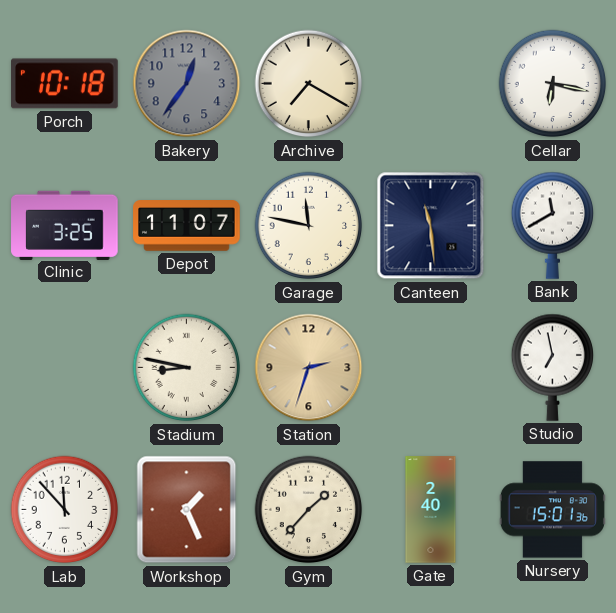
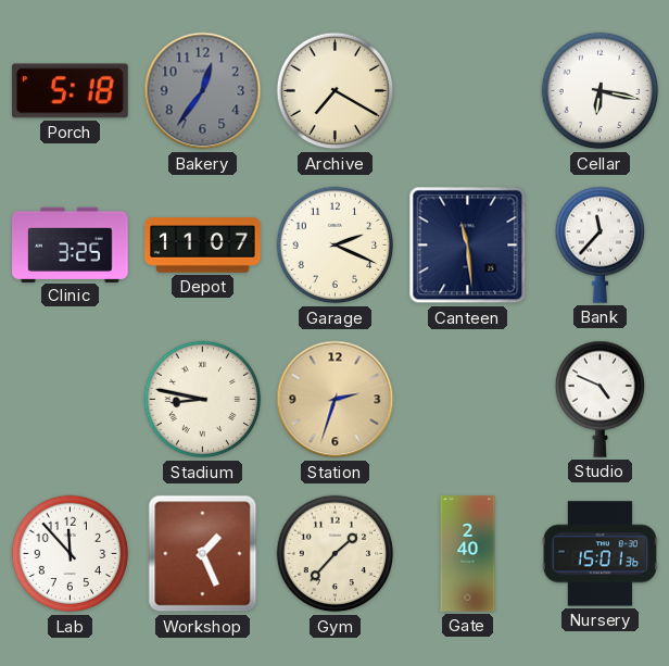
Porch: 10:18 -> 5:18
Garage: 11:47 -> 2:19
Bank: 11:40 -> 11:37
Studio: 6:58 -> 4:49
